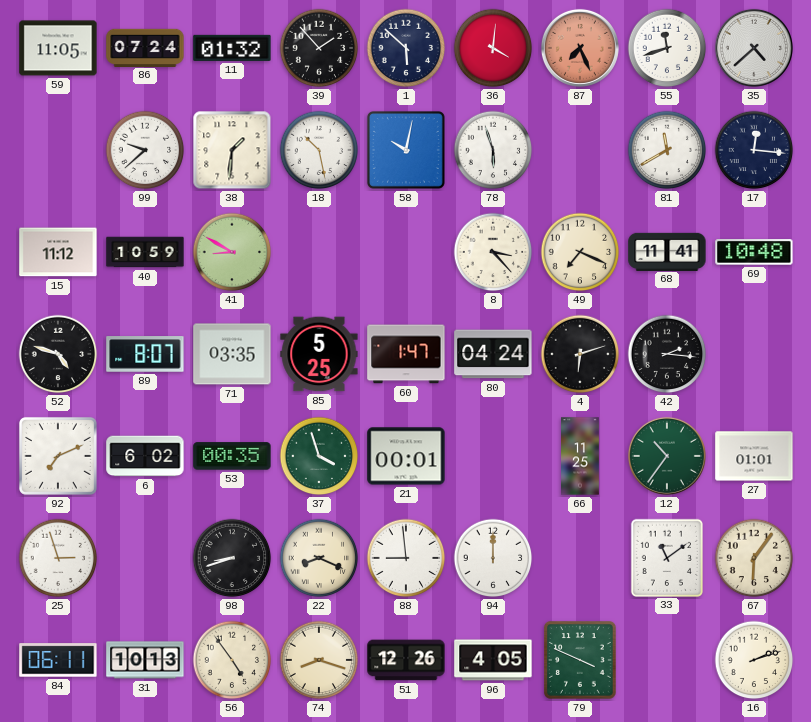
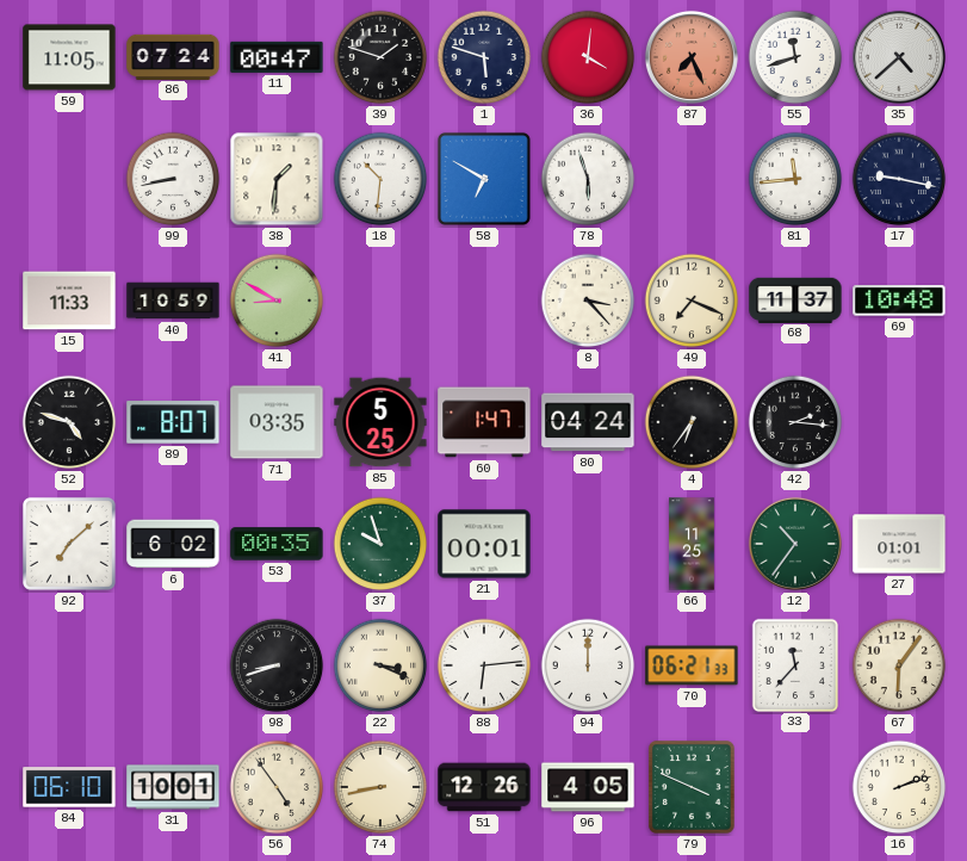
11: 01:32 -> 00:47
39: 1:53 -> 1:48
1: 5:52 -> 5:48
99: 9:38 -> 8:43
18: 10:28 -> 10:31
58: 10:02 -> 6:50
81: 11:40 -> 11:44
17: 12:16 -> 9:17
15: 11:12 -> 11:33
68: 11:41 -> 11:37
4: 6:12 -> 6:36
92: 7:11 -> 7:08
37: 3:57 -> 9:57
25: 2:57 -> none
22: 8:19 -> 3:19
88: 8:59 -> 6:14
70: none -> 06:21
33: 11:09 -> 11:37
84: 06:11 -> 06:10
31: 10:13 -> 10:01
74: 8:18 -> 8:43
